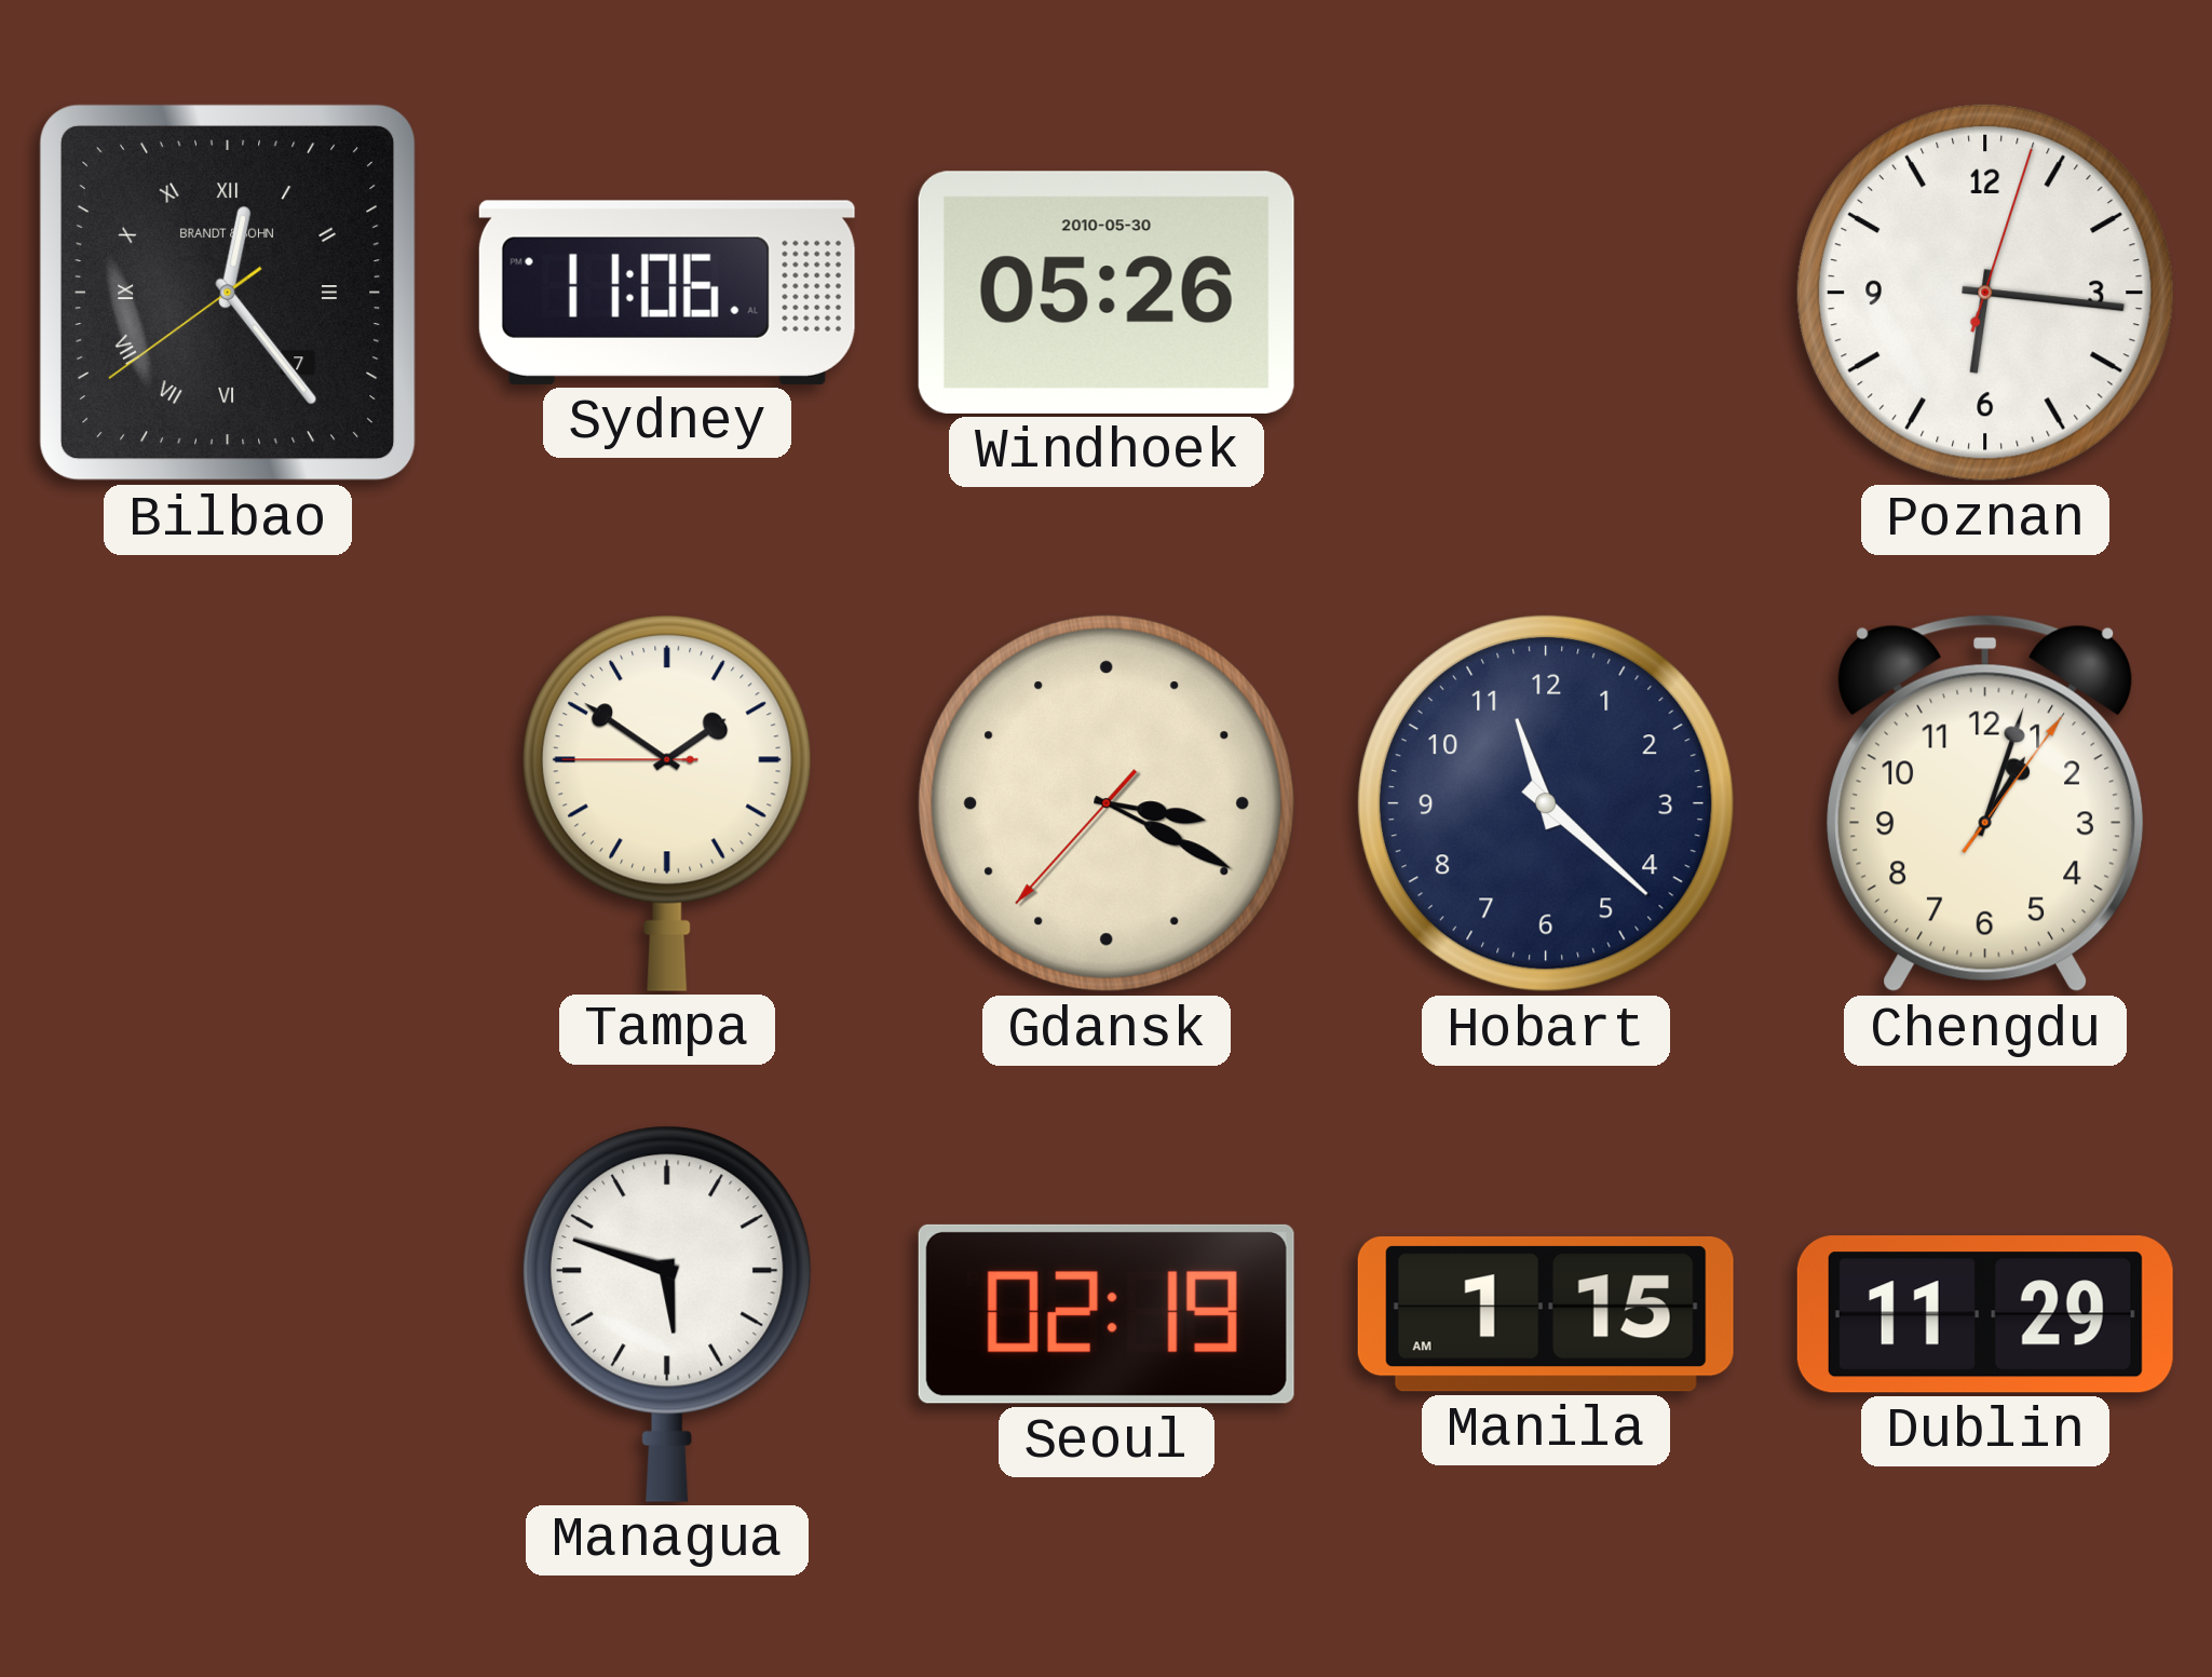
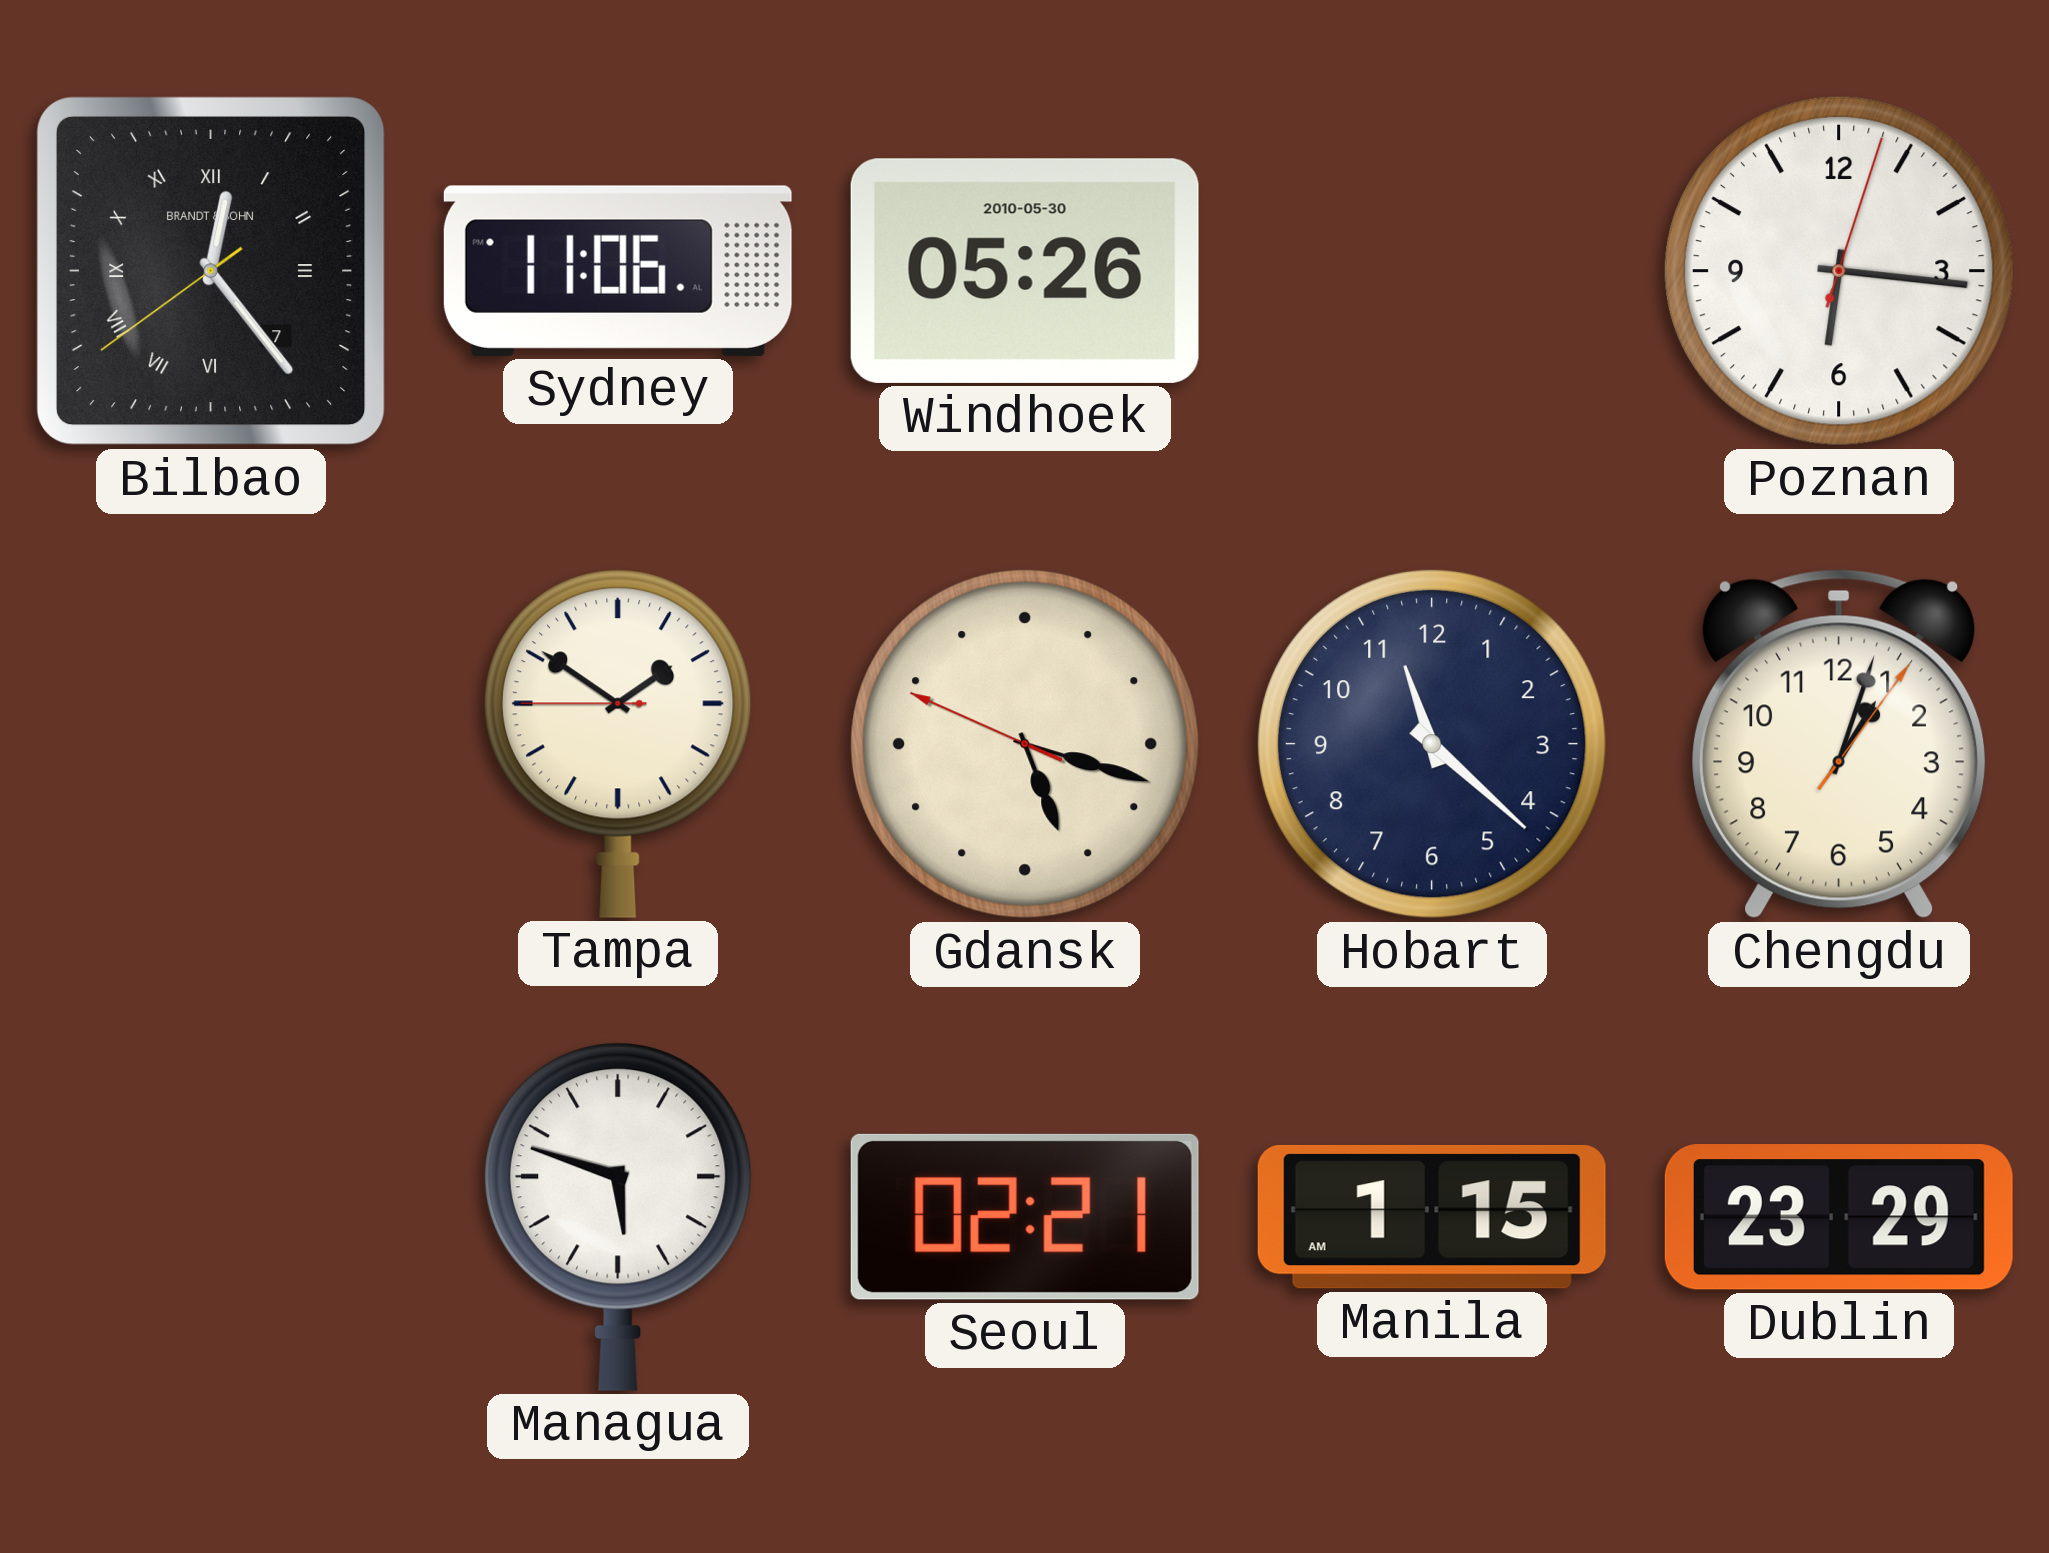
Gdansk: 3:19 -> 5:17
Seoul: 02:19 -> 02:21
Dublin: 11:29 -> 23:29
